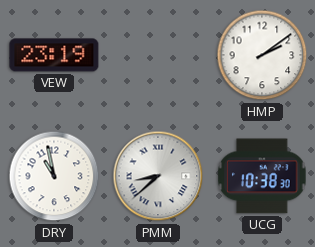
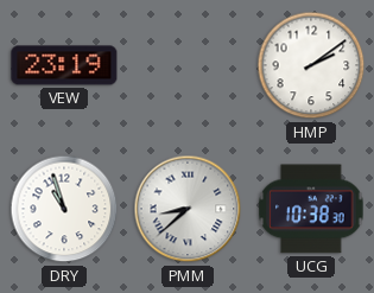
DRY: 10:58 -> 10:57
